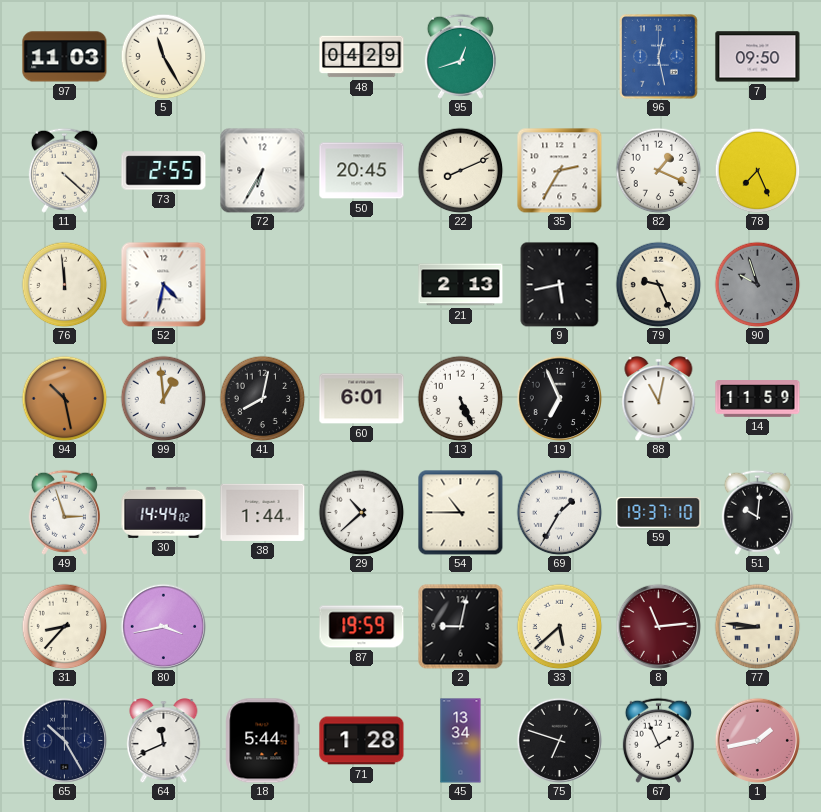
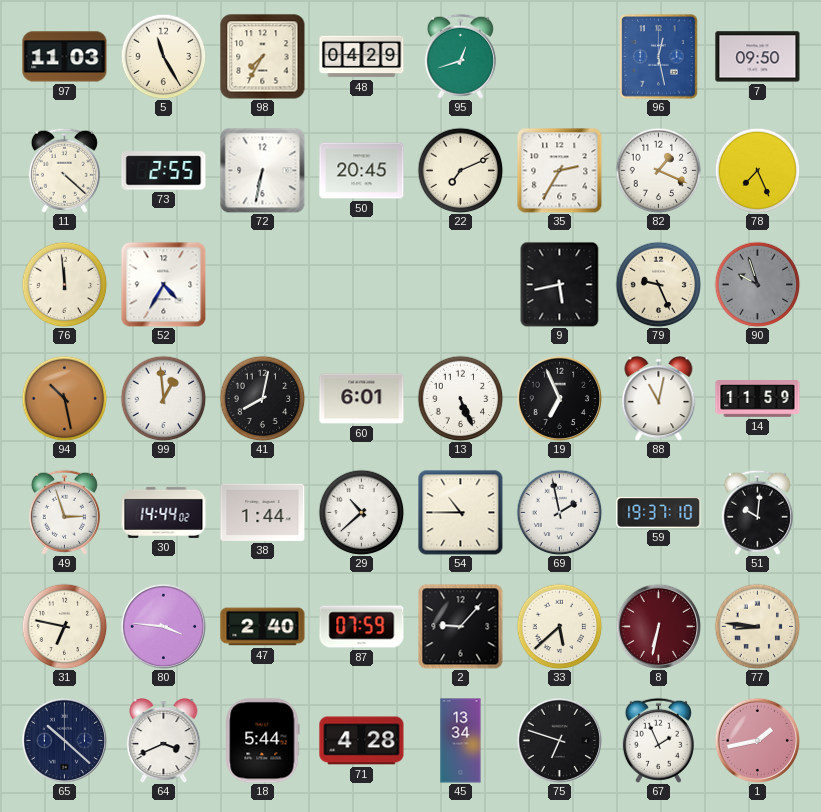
98: none -> 7:35
72: 6:35 -> 6:32
22: 8:11 -> 7:11
52: 4:32 -> 4:35
21: 2:13 -> none
69: 1:35 -> 1:58
31: 8:37 -> 6:47
80: 3:43 -> 3:46
47: none -> 2:40
87: 19:59 -> 07:59
2: 9:02 -> 9:07
8: 11:14 -> 6:32
65: 10:25 -> 10:22
64: 11:41 -> 3:41
71: 1:28 -> 4:28
